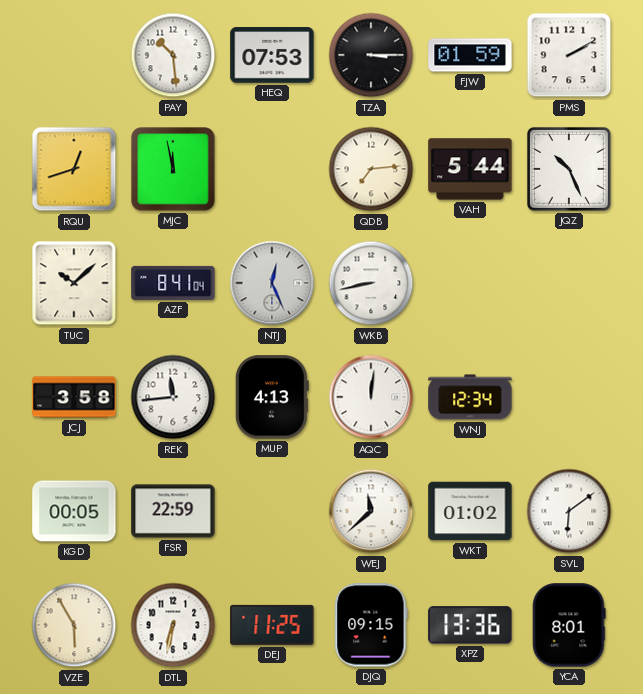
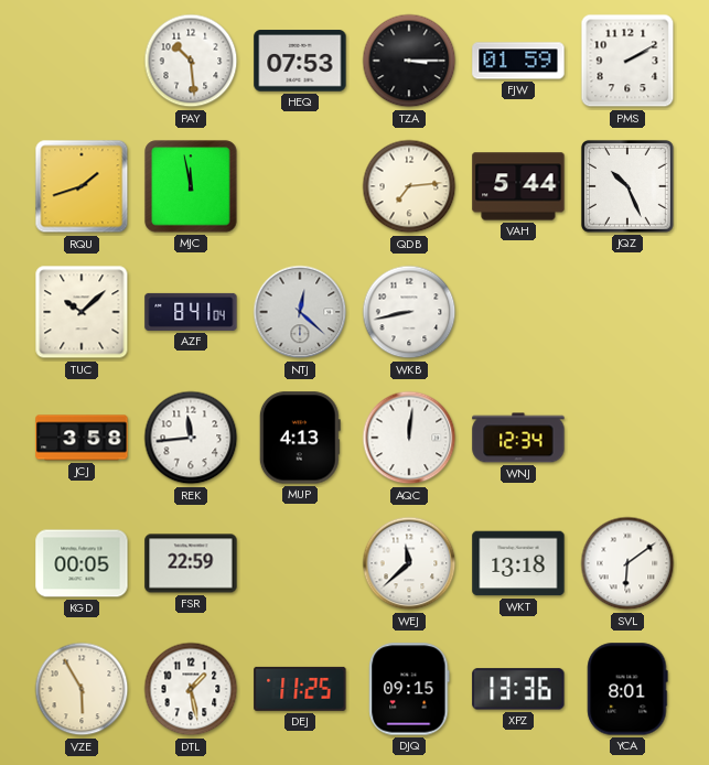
RQU: 12:42 -> 1:42
NTJ: 12:26 -> 12:22
WKT: 01:02 -> 13:18
DTL: 6:32 -> 1:28
